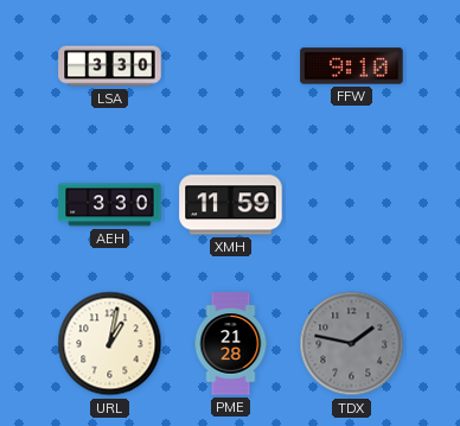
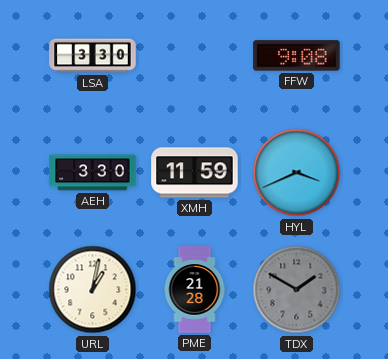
FFW: 9:10 -> 9:08
HYL: none -> 3:41
TDX: 1:47 -> 1:50
